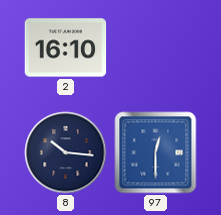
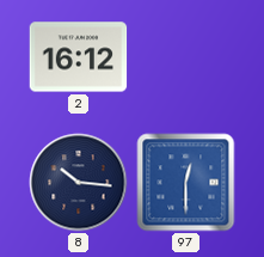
2: 16:10 -> 16:12
